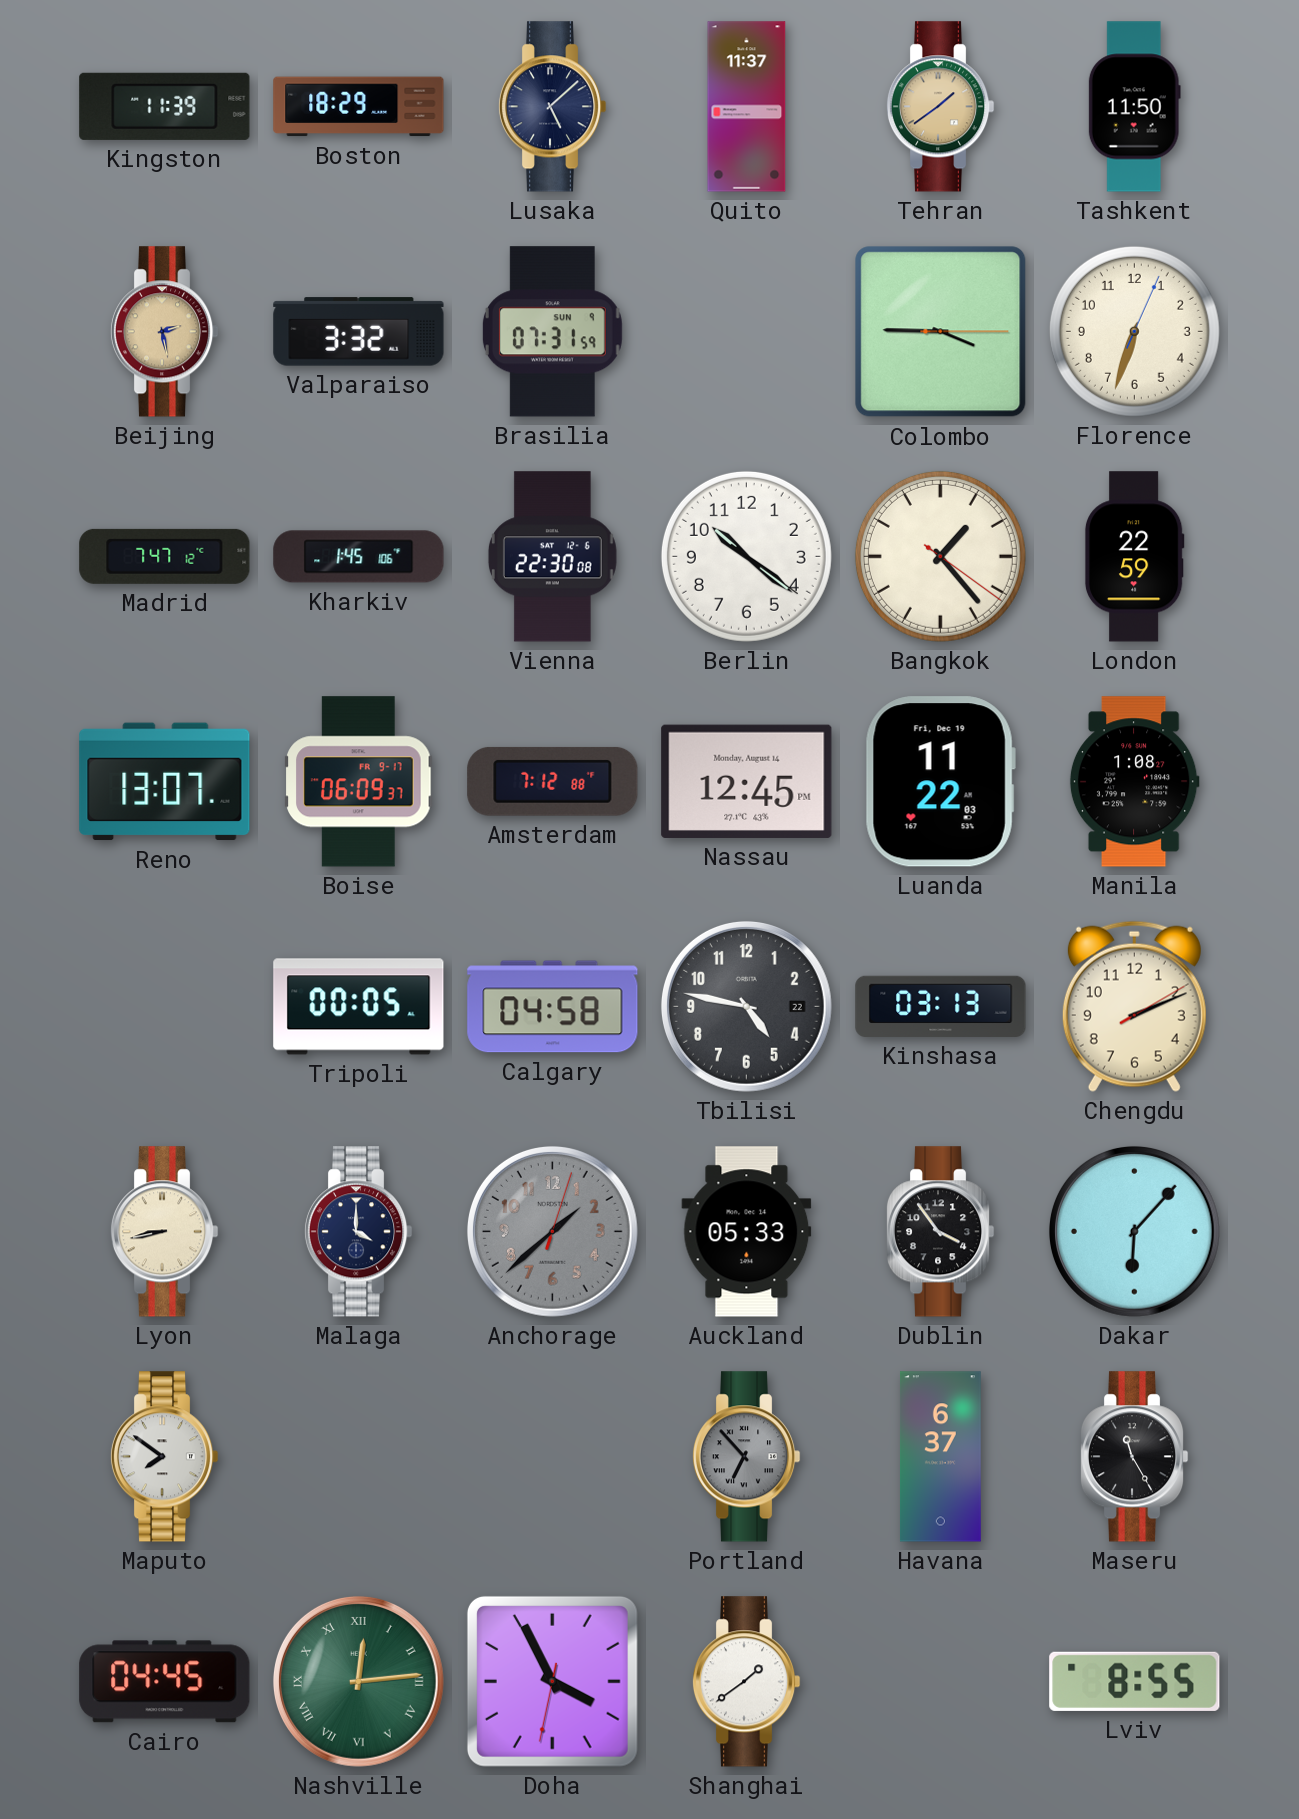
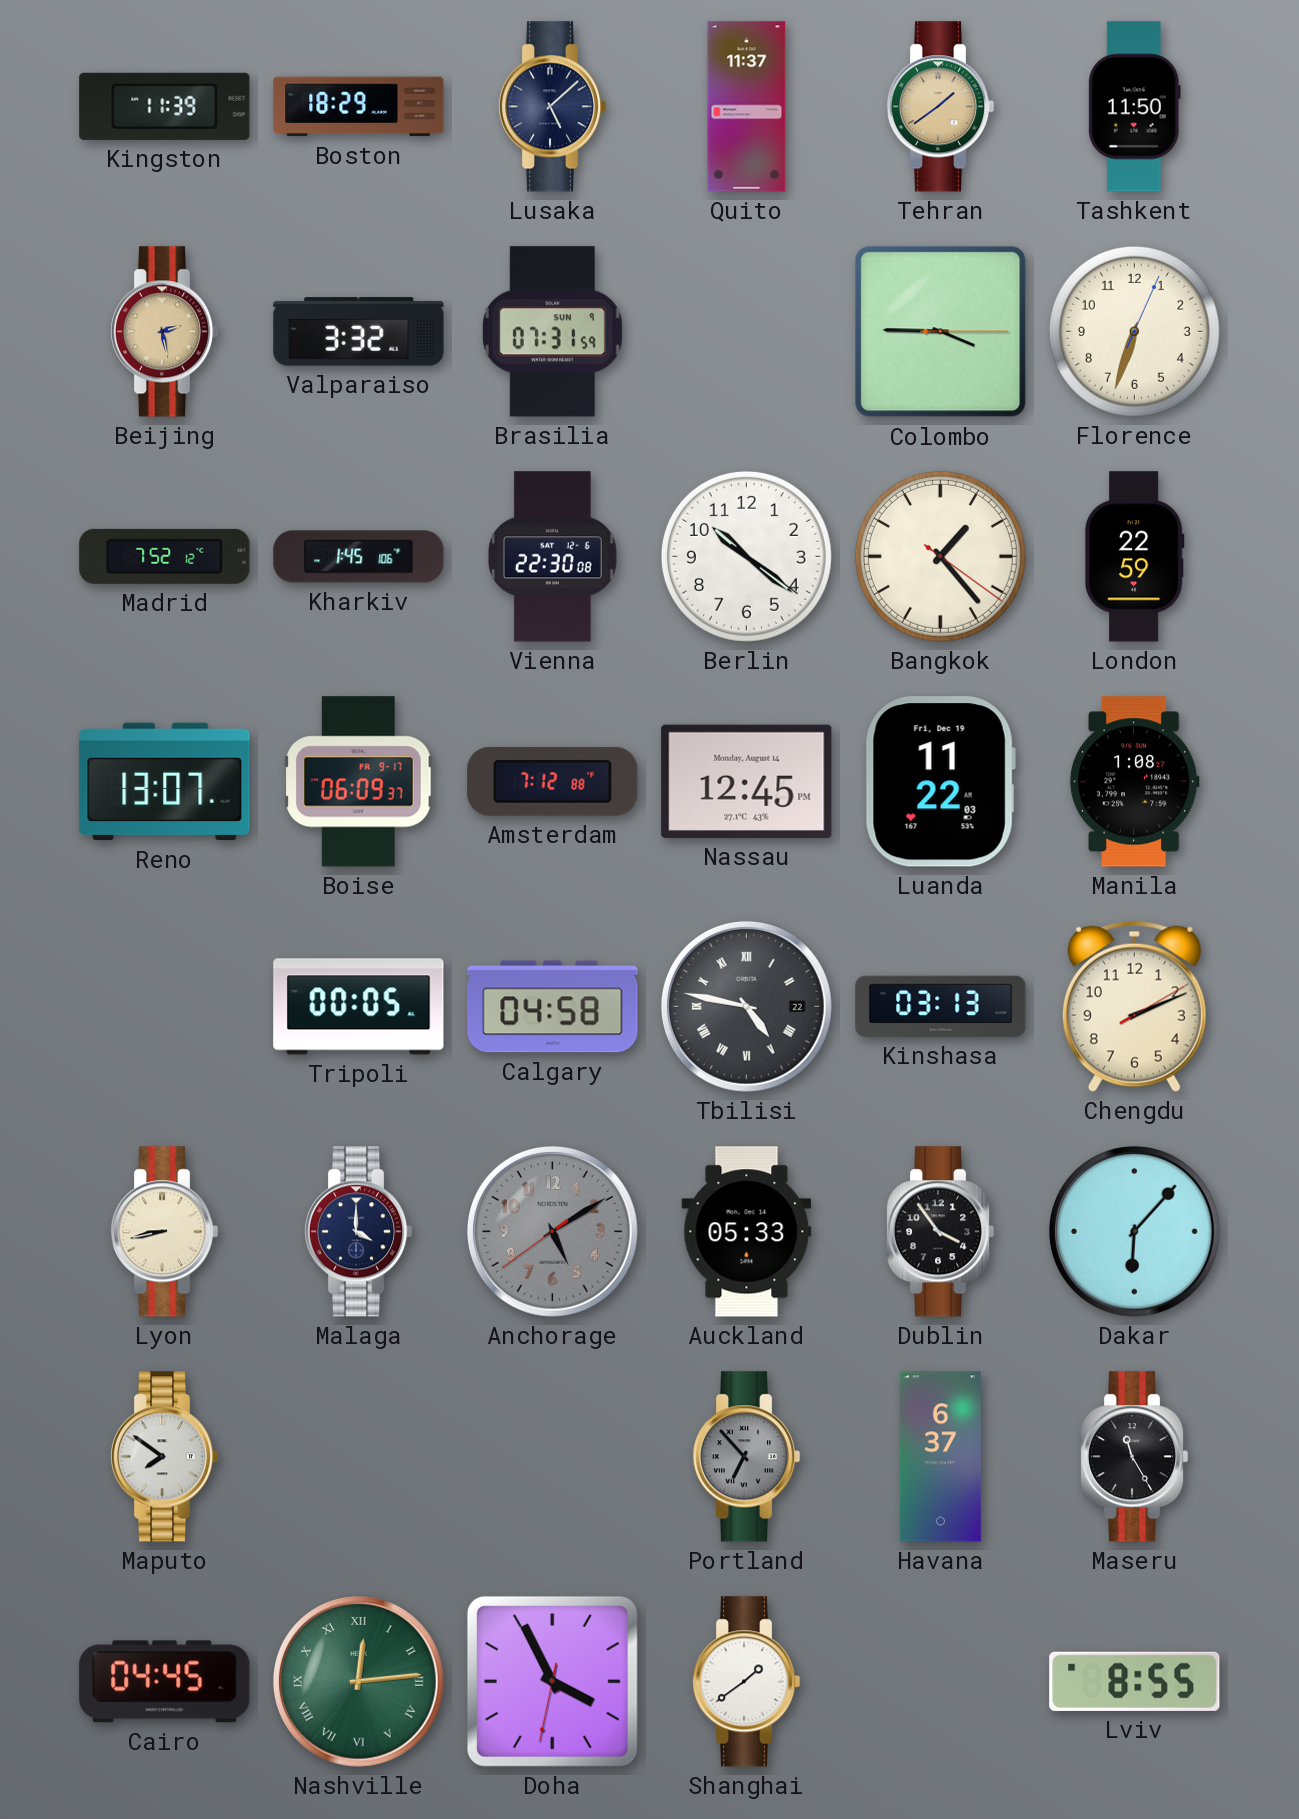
Madrid: 7:47 -> 7:52
Tbilisi numerals: Arabic -> Roman
Anchorage: 1:38 -> 5:09
